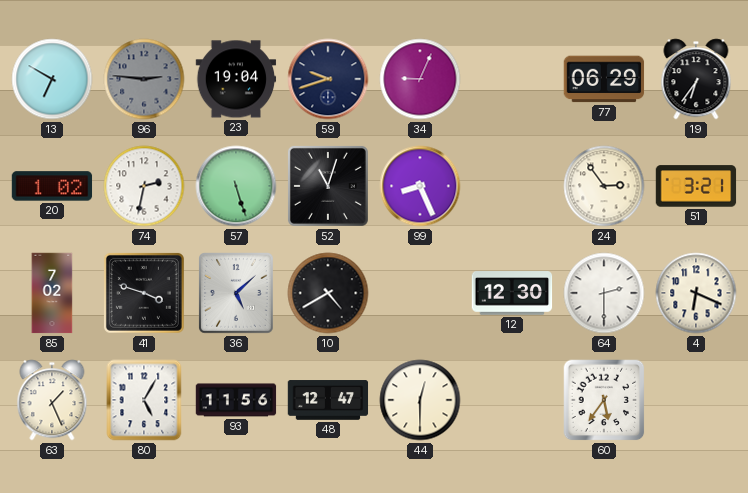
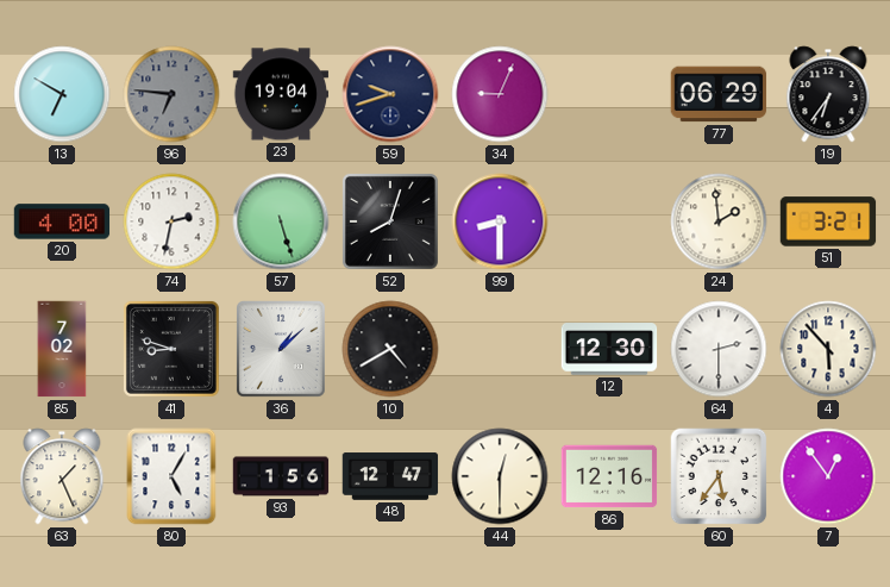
96: 2:46 -> 6:46
20: 1:02 -> 4:00
52: 11:03 -> 8:03
99: 8:26 -> 8:30
24: 2:54 -> 1:59
41: 3:48 -> 8:48
36: 5:08 -> 1:08
4: 6:19 -> 5:53
93: 11:56 -> 1:56
86: none -> 12:16
7: none -> 12:54
